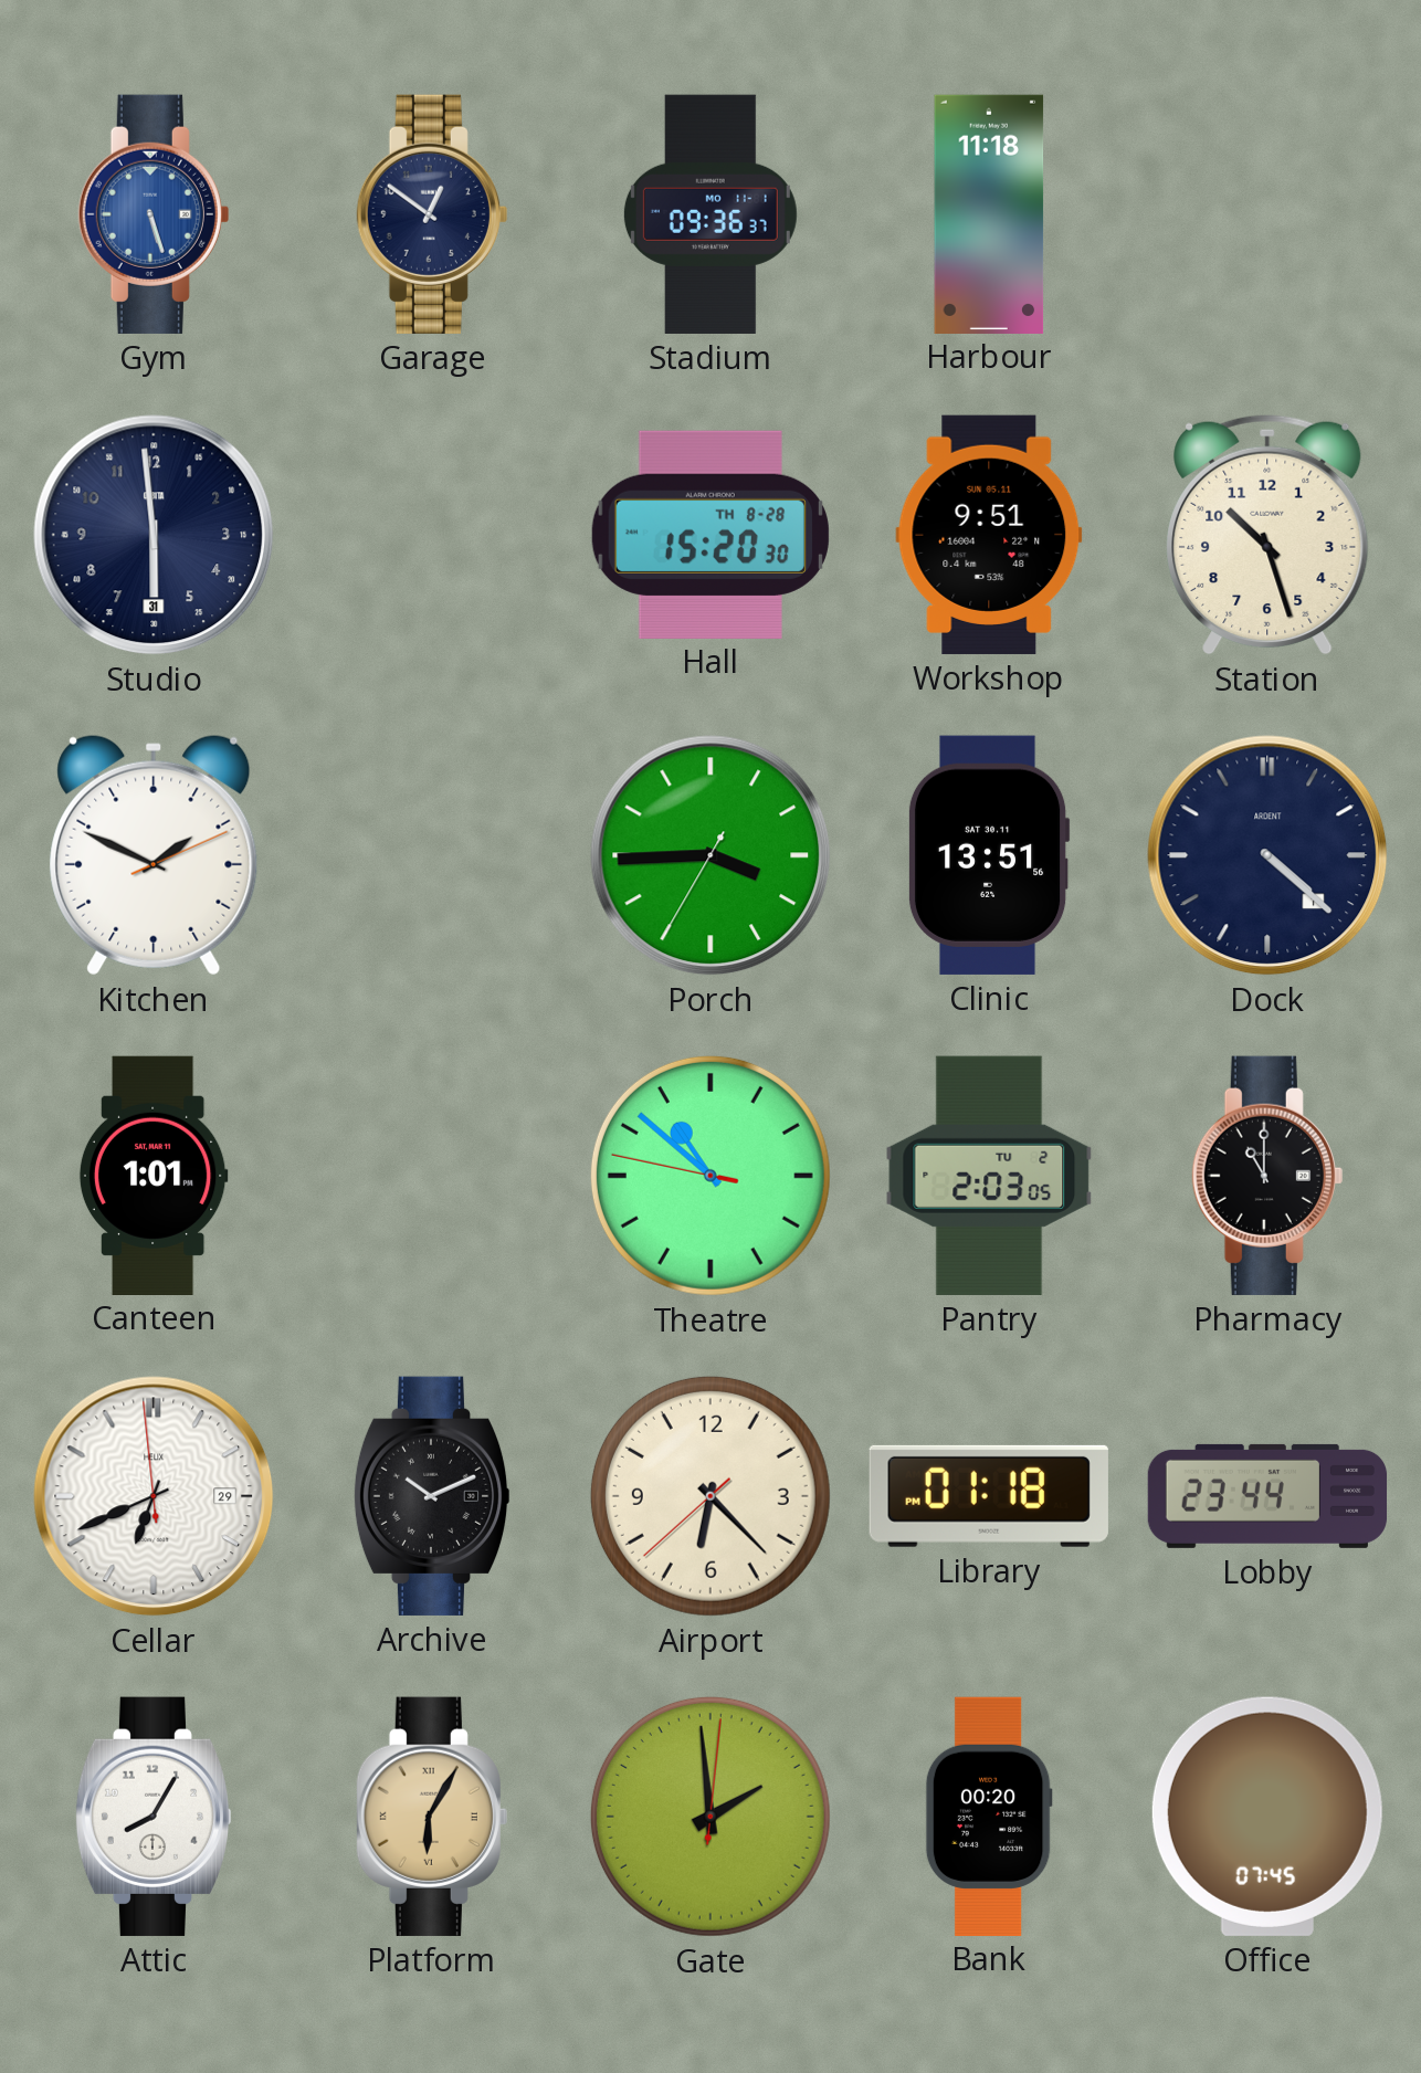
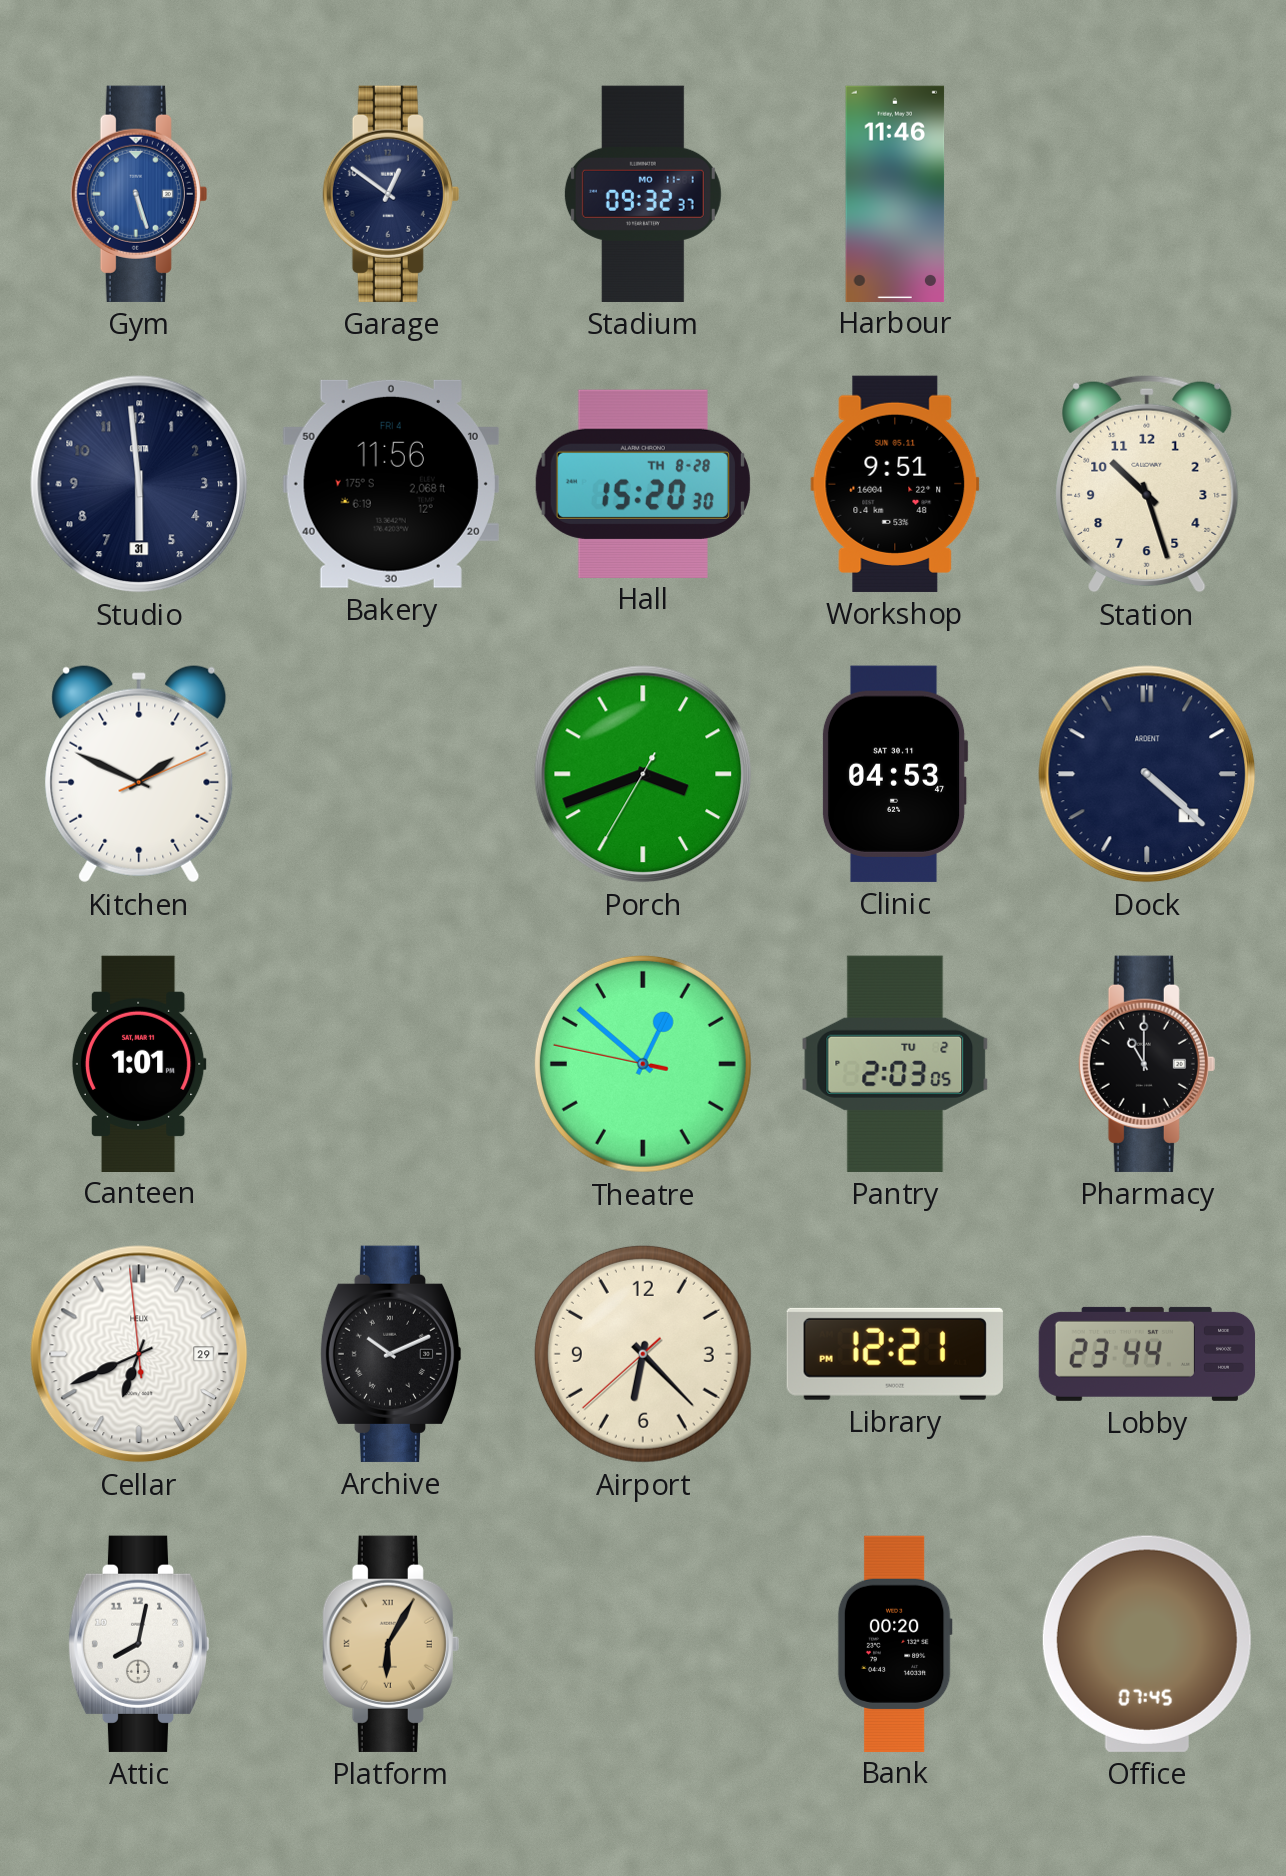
Stadium: 09:36 -> 09:32
Harbour: 11:18 -> 11:46
Bakery: none -> 11:56
Porch: 3:44 -> 3:41
Clinic: 13:51 -> 04:53
Theatre: 10:51 -> 12:51
Library: 01:18 -> 12:21
Attic: 8:05 -> 8:02
Gate: 1:59 -> none
